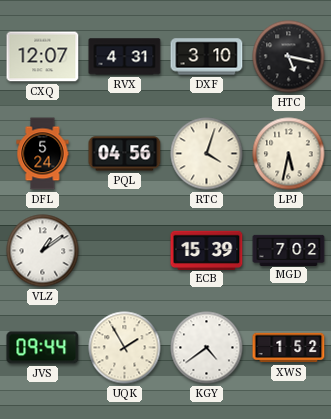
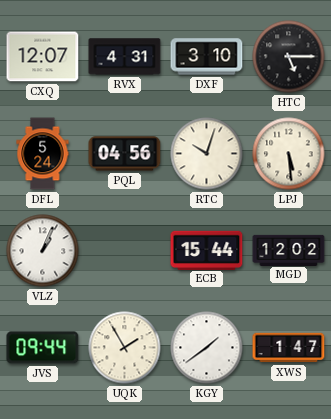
HTC: 5:17 -> 5:15
RTC: 4:03 -> 10:03
LPJ: 5:32 -> 5:29
VLZ: 1:09 -> 1:04
ECB: 15:39 -> 15:44
MGD: 7:02 -> 12:02
KGY: 4:39 -> 1:39
XWS: 1:52 -> 1:47
